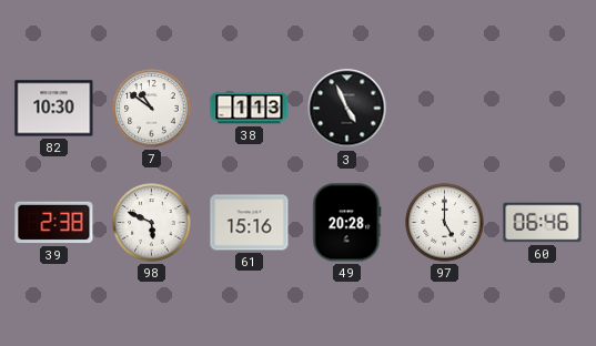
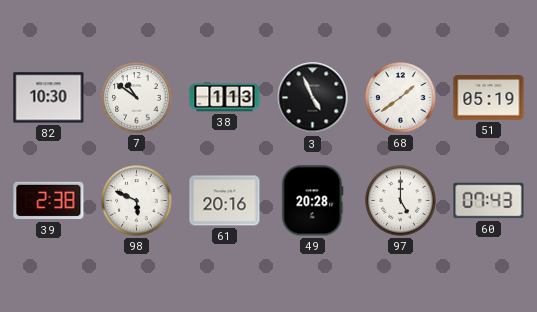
68: none -> 1:39
51: none -> 05:19
61: 15:16 -> 20:16
60: 06:46 -> 07:43
